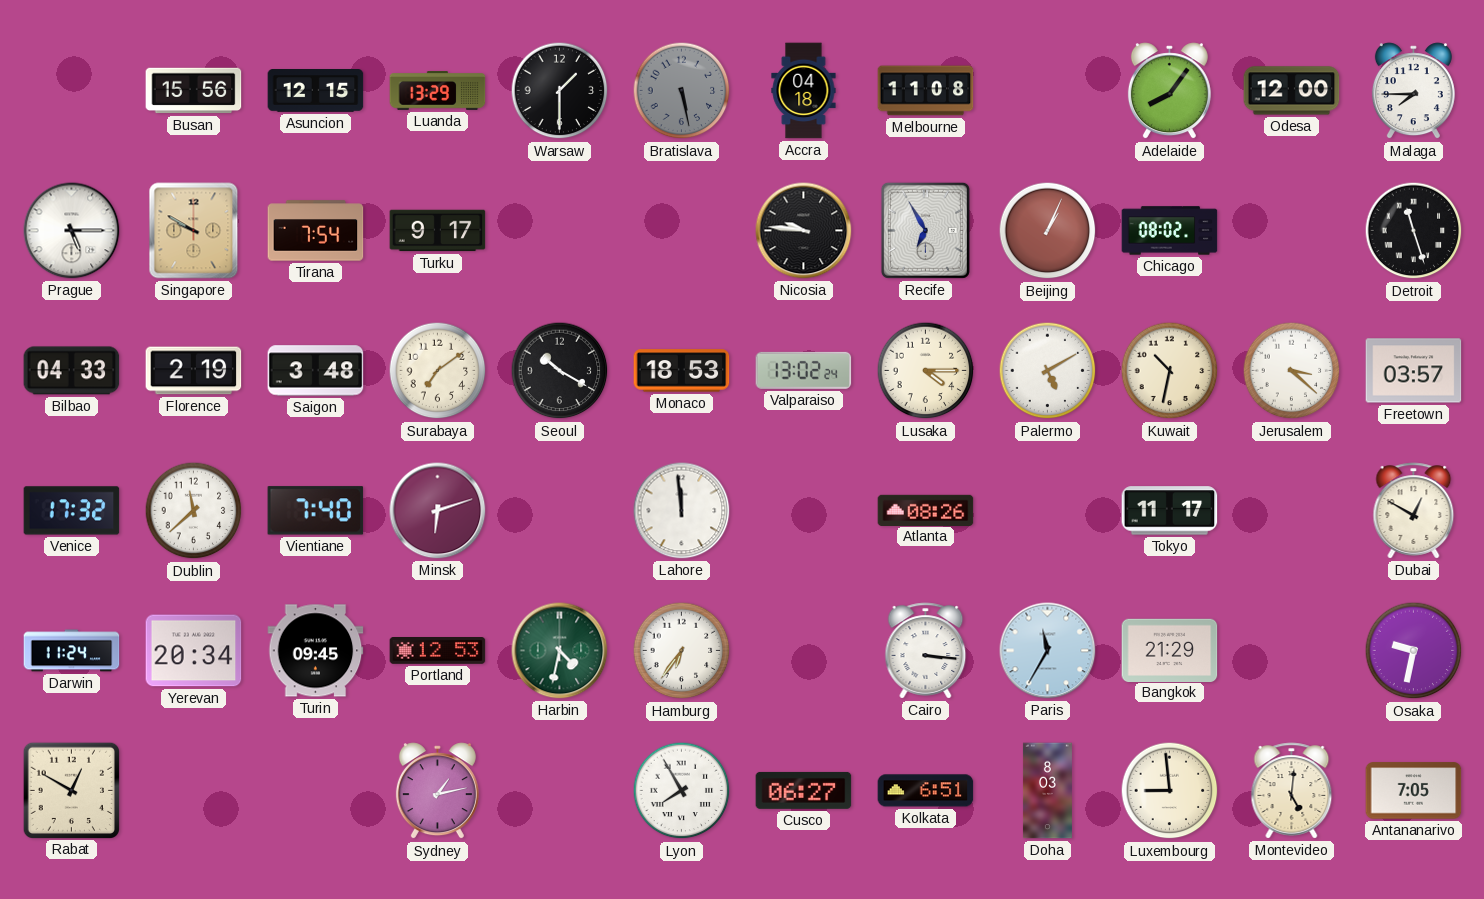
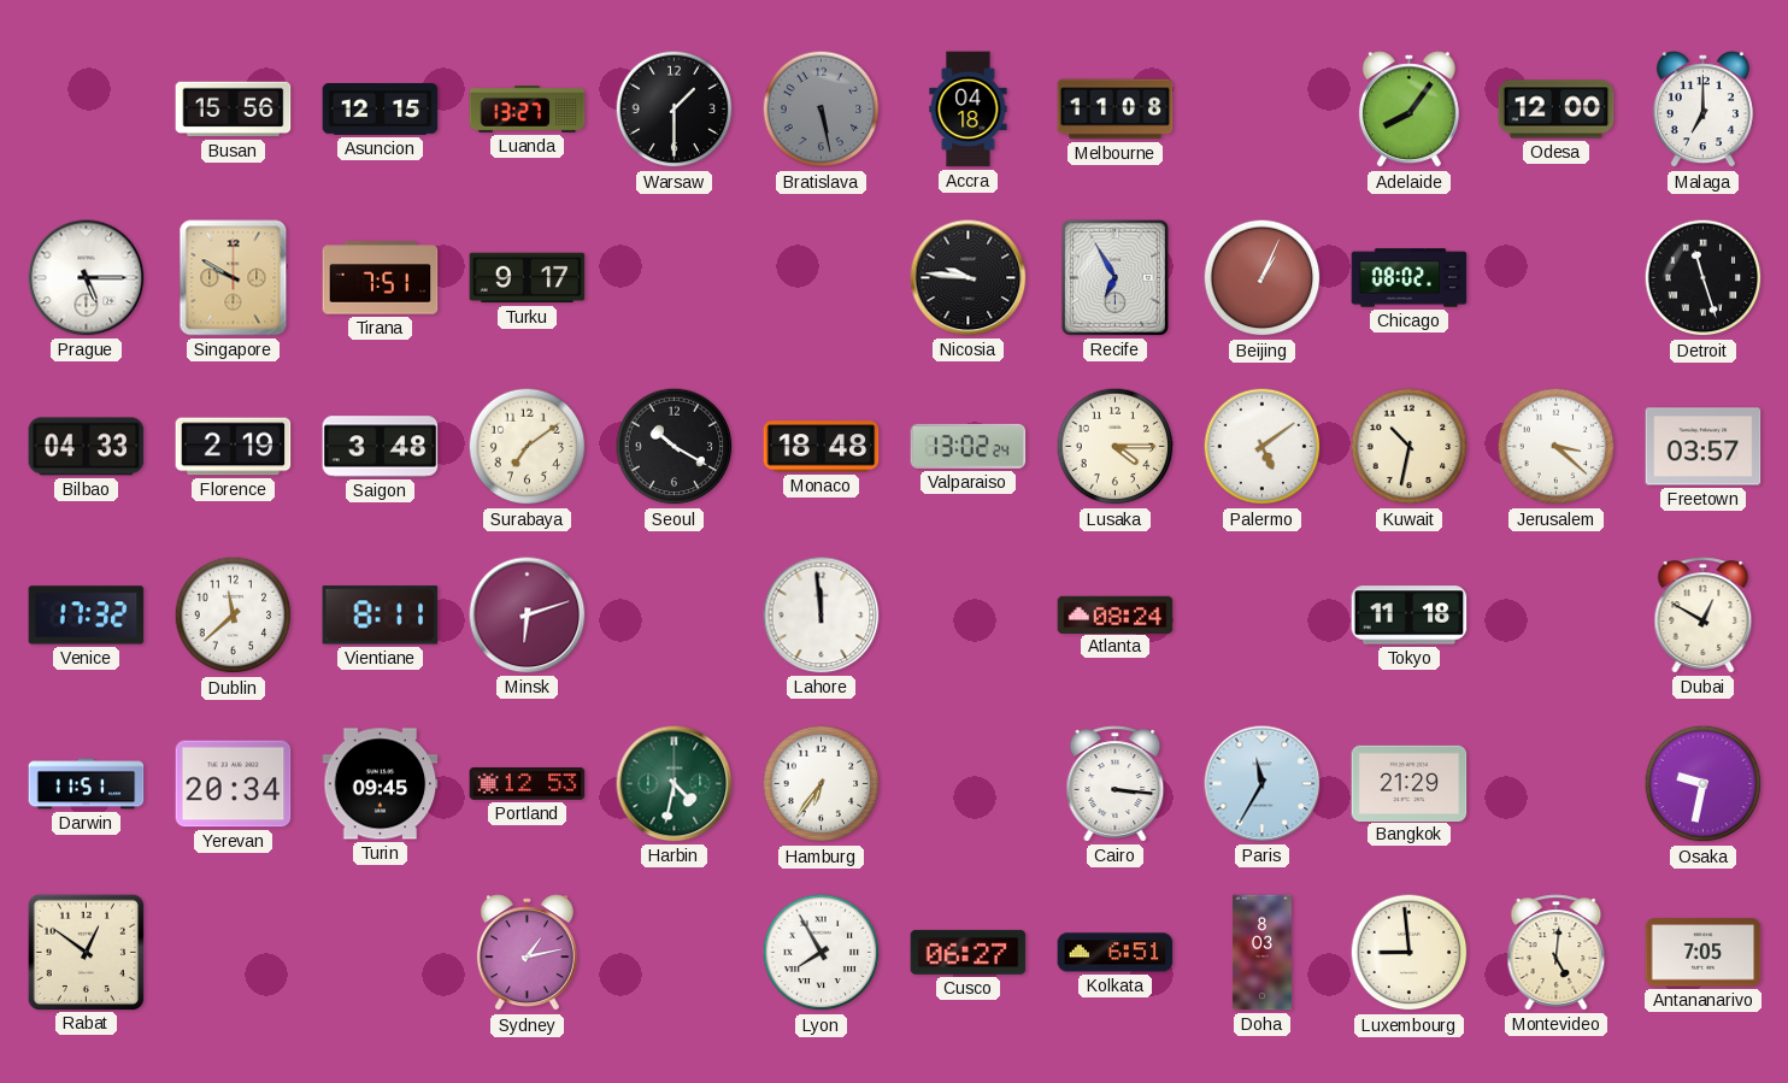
Luanda: 13:29 -> 13:27
Malaga: 7:45 -> 7:00
Tirana: 7:54 -> 7:51
Monaco: 18:53 -> 18:48
Palermo: 5:10 -> 5:09
Vientiane: 7:40 -> 8:11
Atlanta: 08:26 -> 08:24
Tokyo: 11:17 -> 11:18
Darwin: 11:24 -> 11:51
Rabat: 12:50 -> 12:51
